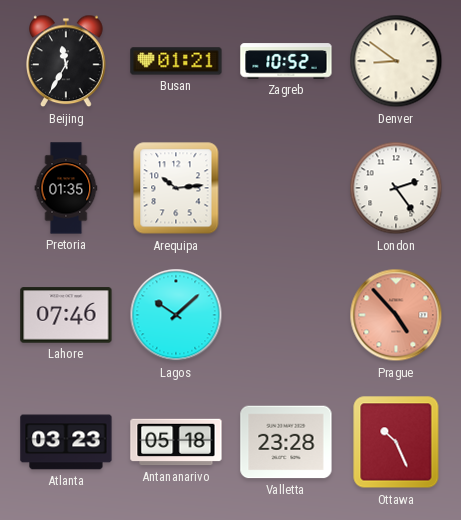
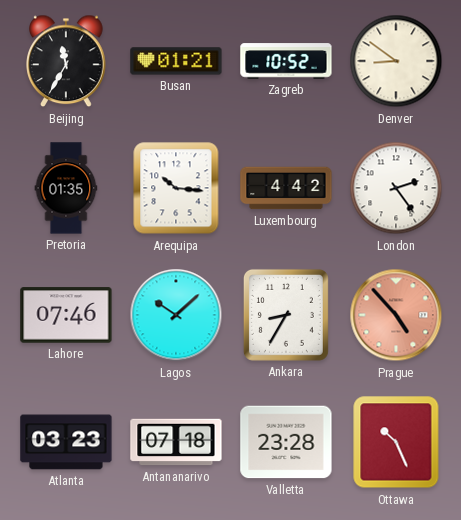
Arequipa: 10:14 -> 10:16
Luxembourg: none -> 4:42
Ankara: none -> 8:35
Antananarivo: 05:18 -> 07:18
